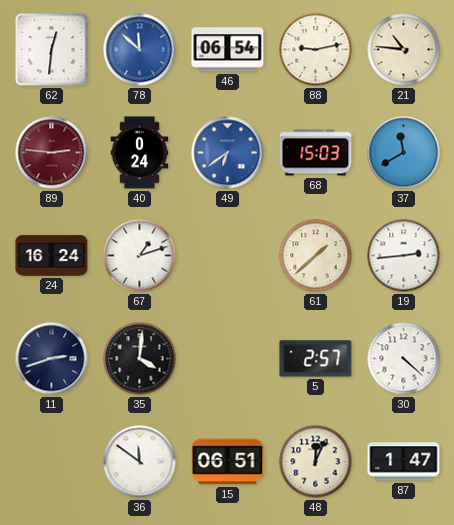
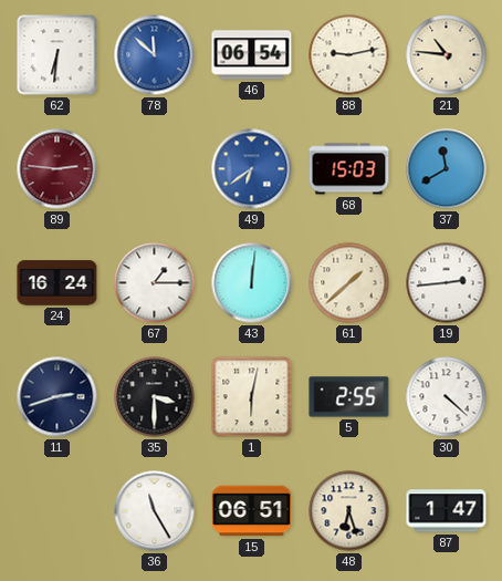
62: 12:31 -> 6:31
40: 0:24 -> none
67: 1:12 -> 1:15
43: none -> 12:01
35: 4:01 -> 3:30
1: none -> 6:02
5: 2:57 -> 2:55
36: 11:51 -> 11:25
48: 12:04 -> 6:27
